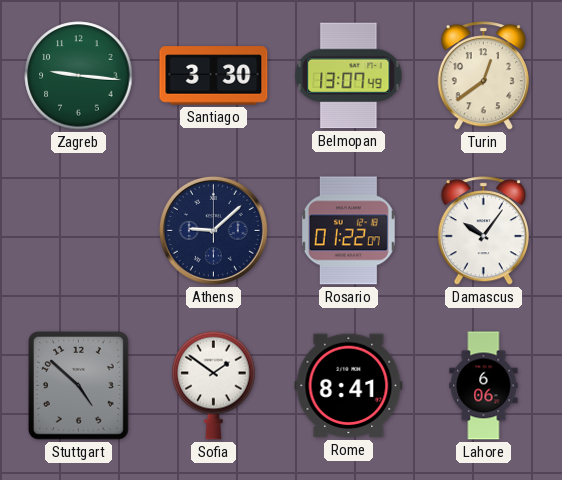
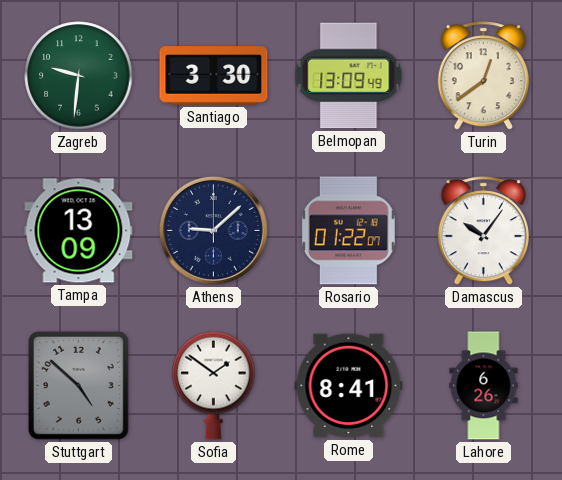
Zagreb: 9:16 -> 9:31
Belmopan: 13:07 -> 13:09
Tampa: none -> 13:09
Lahore: 6:06 -> 6:26
